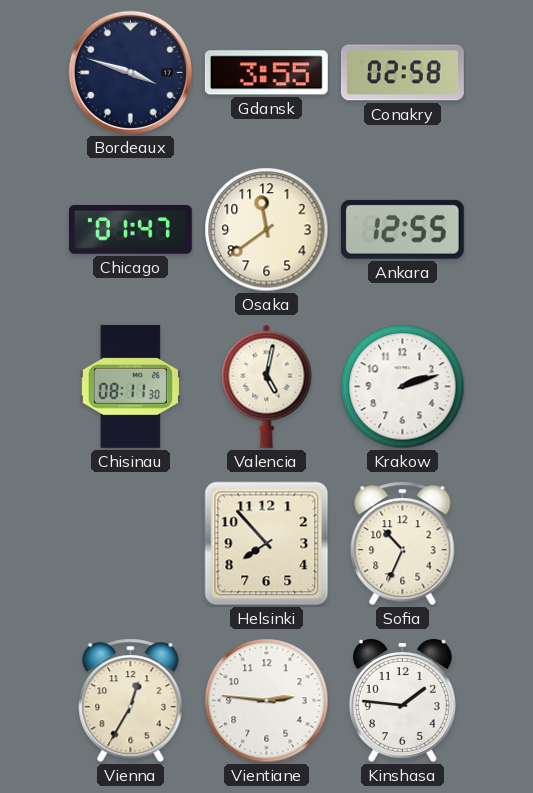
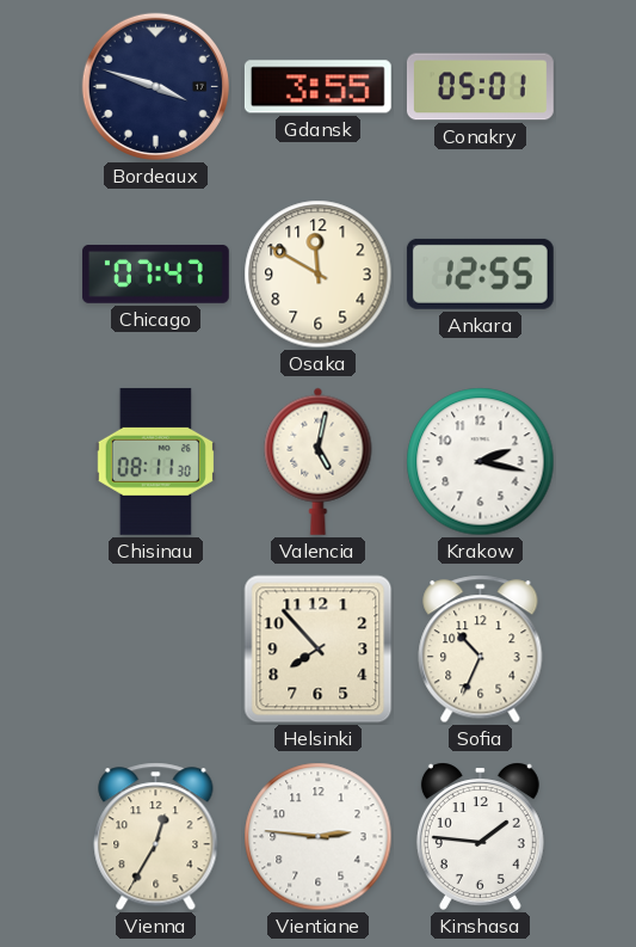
Conakry: 02:58 -> 05:01
Chicago: 01:47 -> 07:47
Osaka: 11:39 -> 11:50
Krakow: 2:12 -> 2:17
